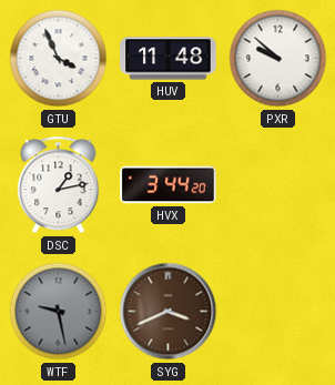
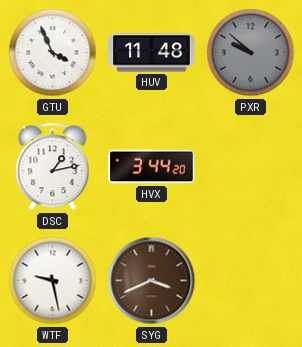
PXR dial: white -> grey
WTF dial: grey -> white
